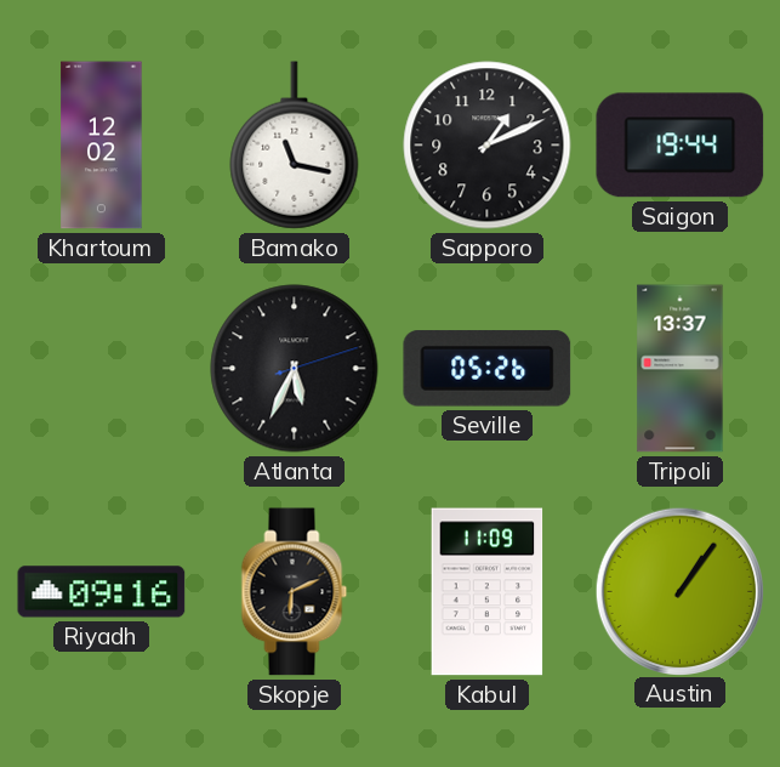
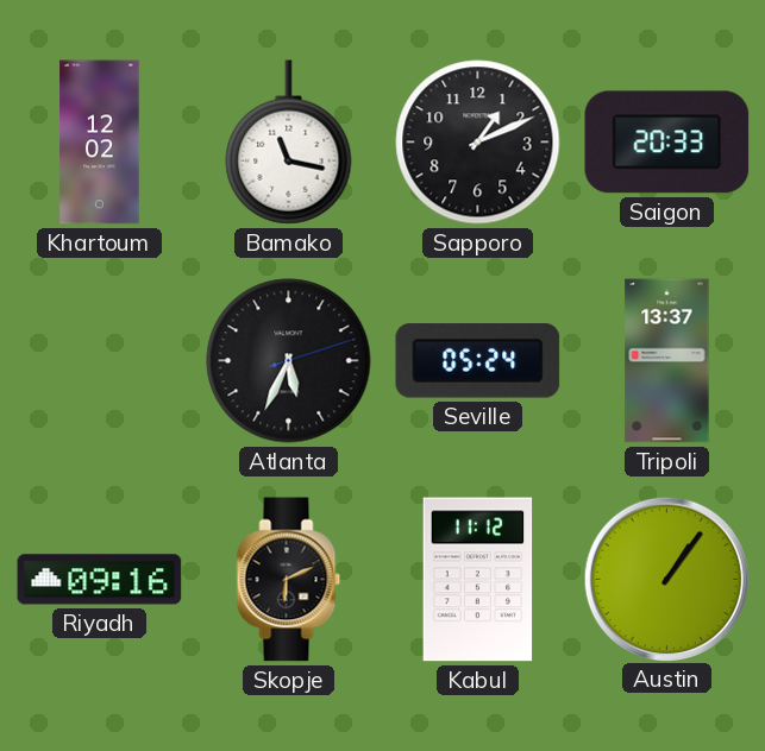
Saigon: 19:44 -> 20:33
Seville: 05:26 -> 05:24
Kabul: 11:09 -> 11:12
